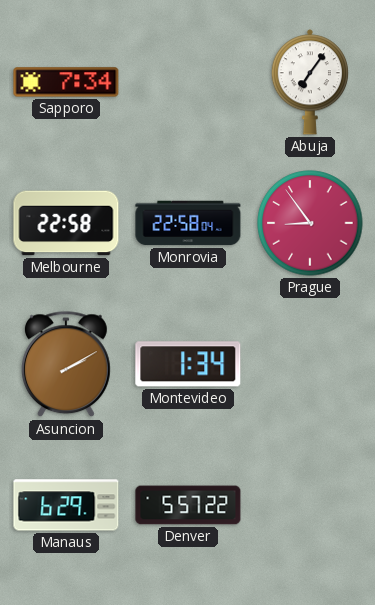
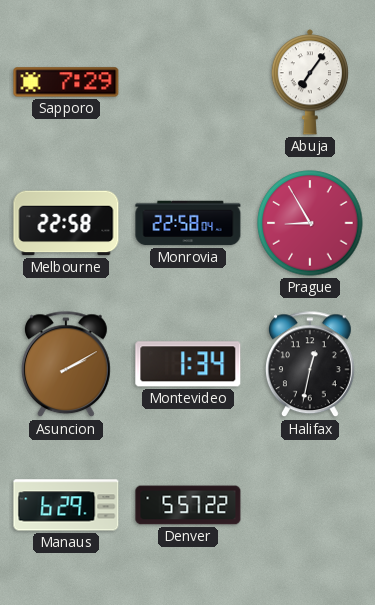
Sapporo: 7:34 -> 7:29
Prague: 8:54 -> 8:55
Halifax: none -> 12:32
